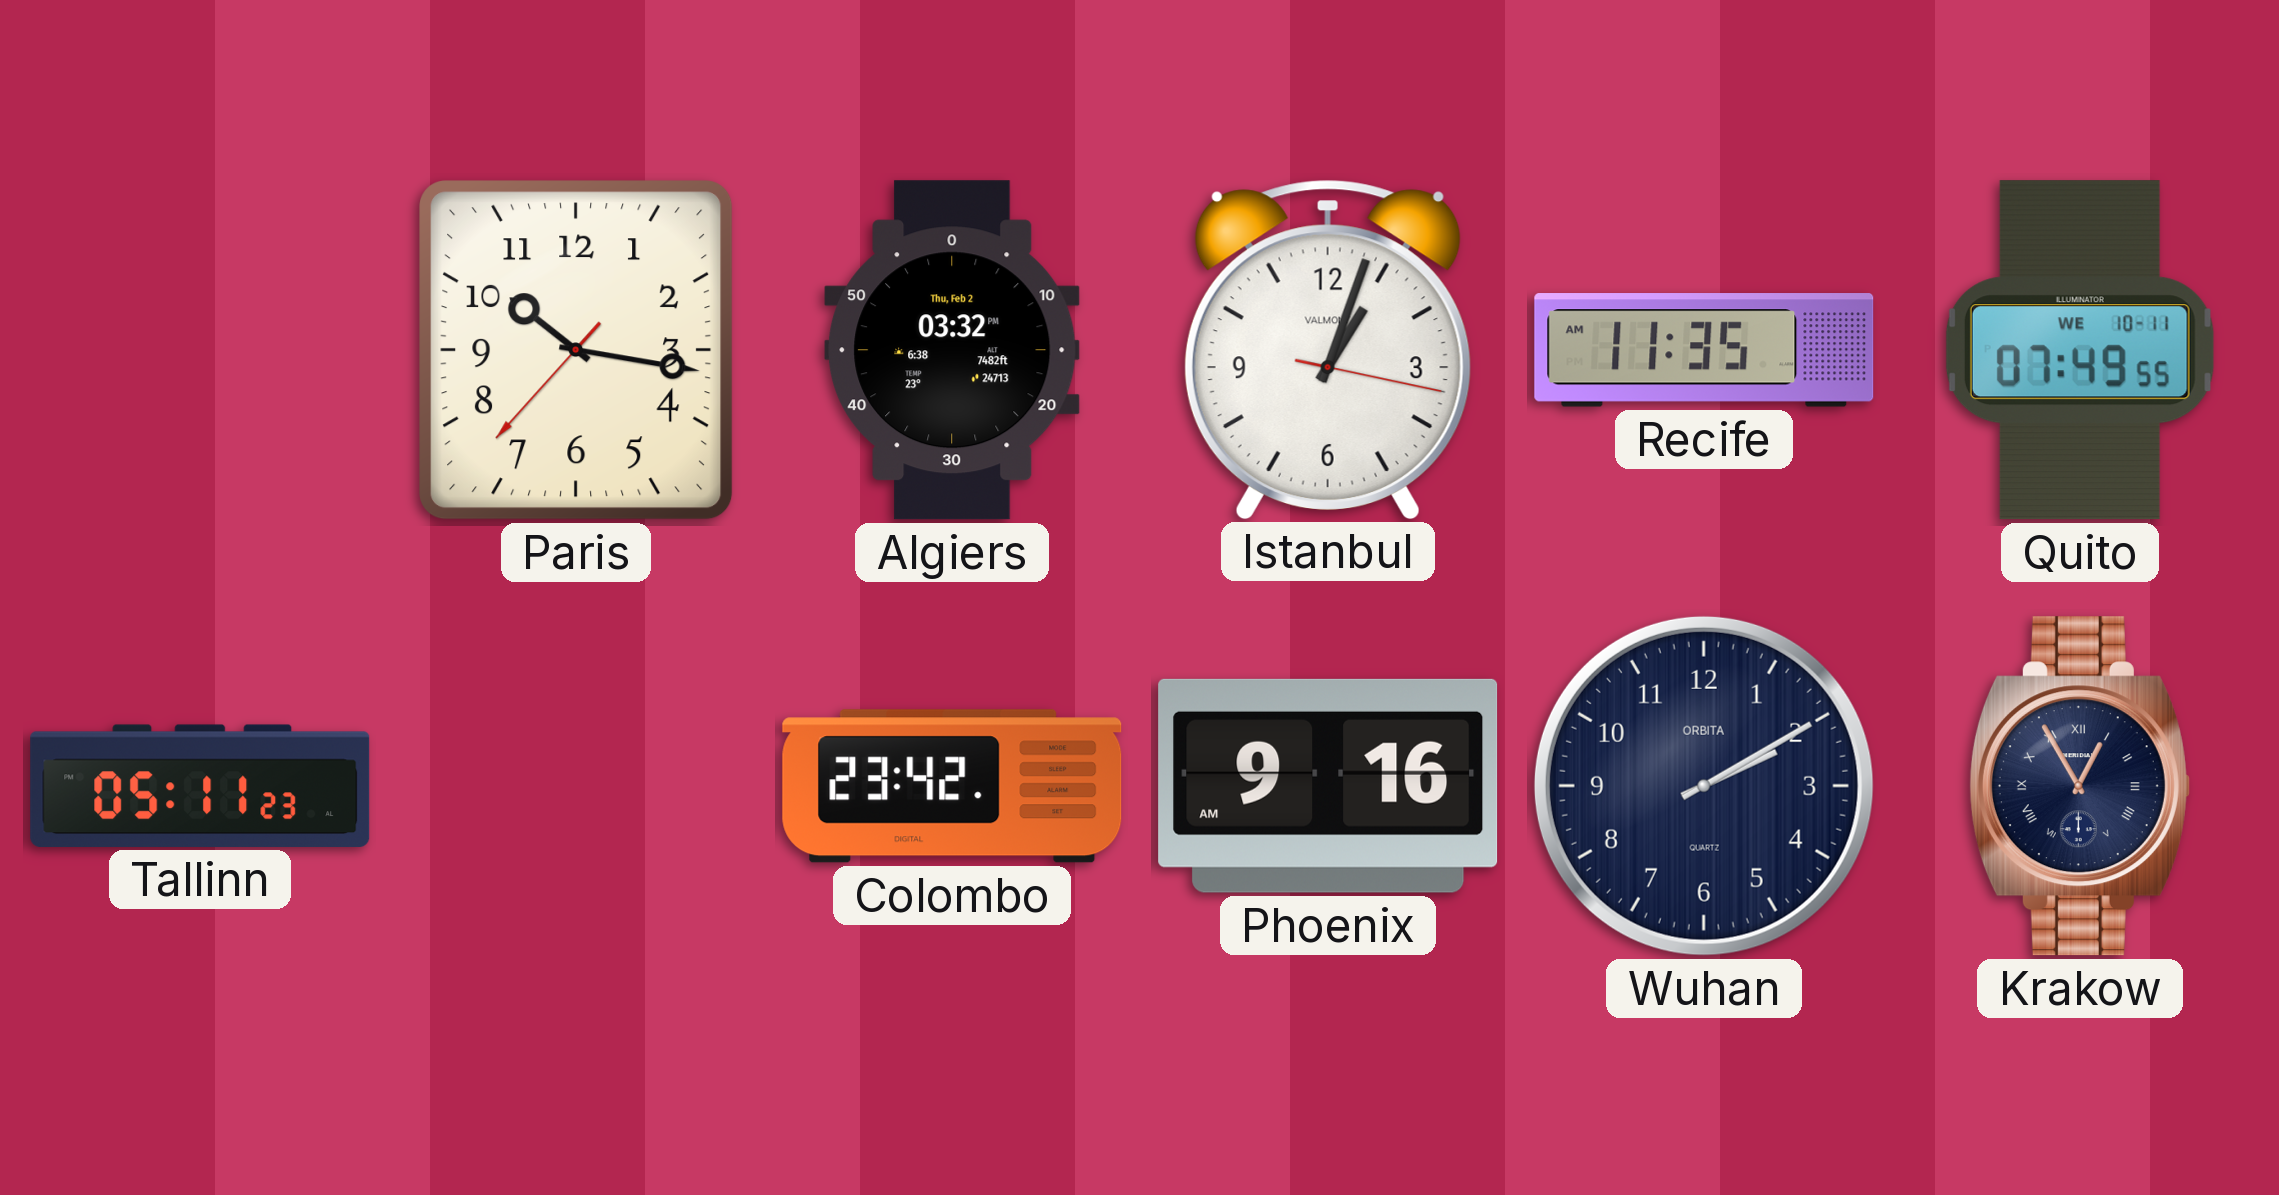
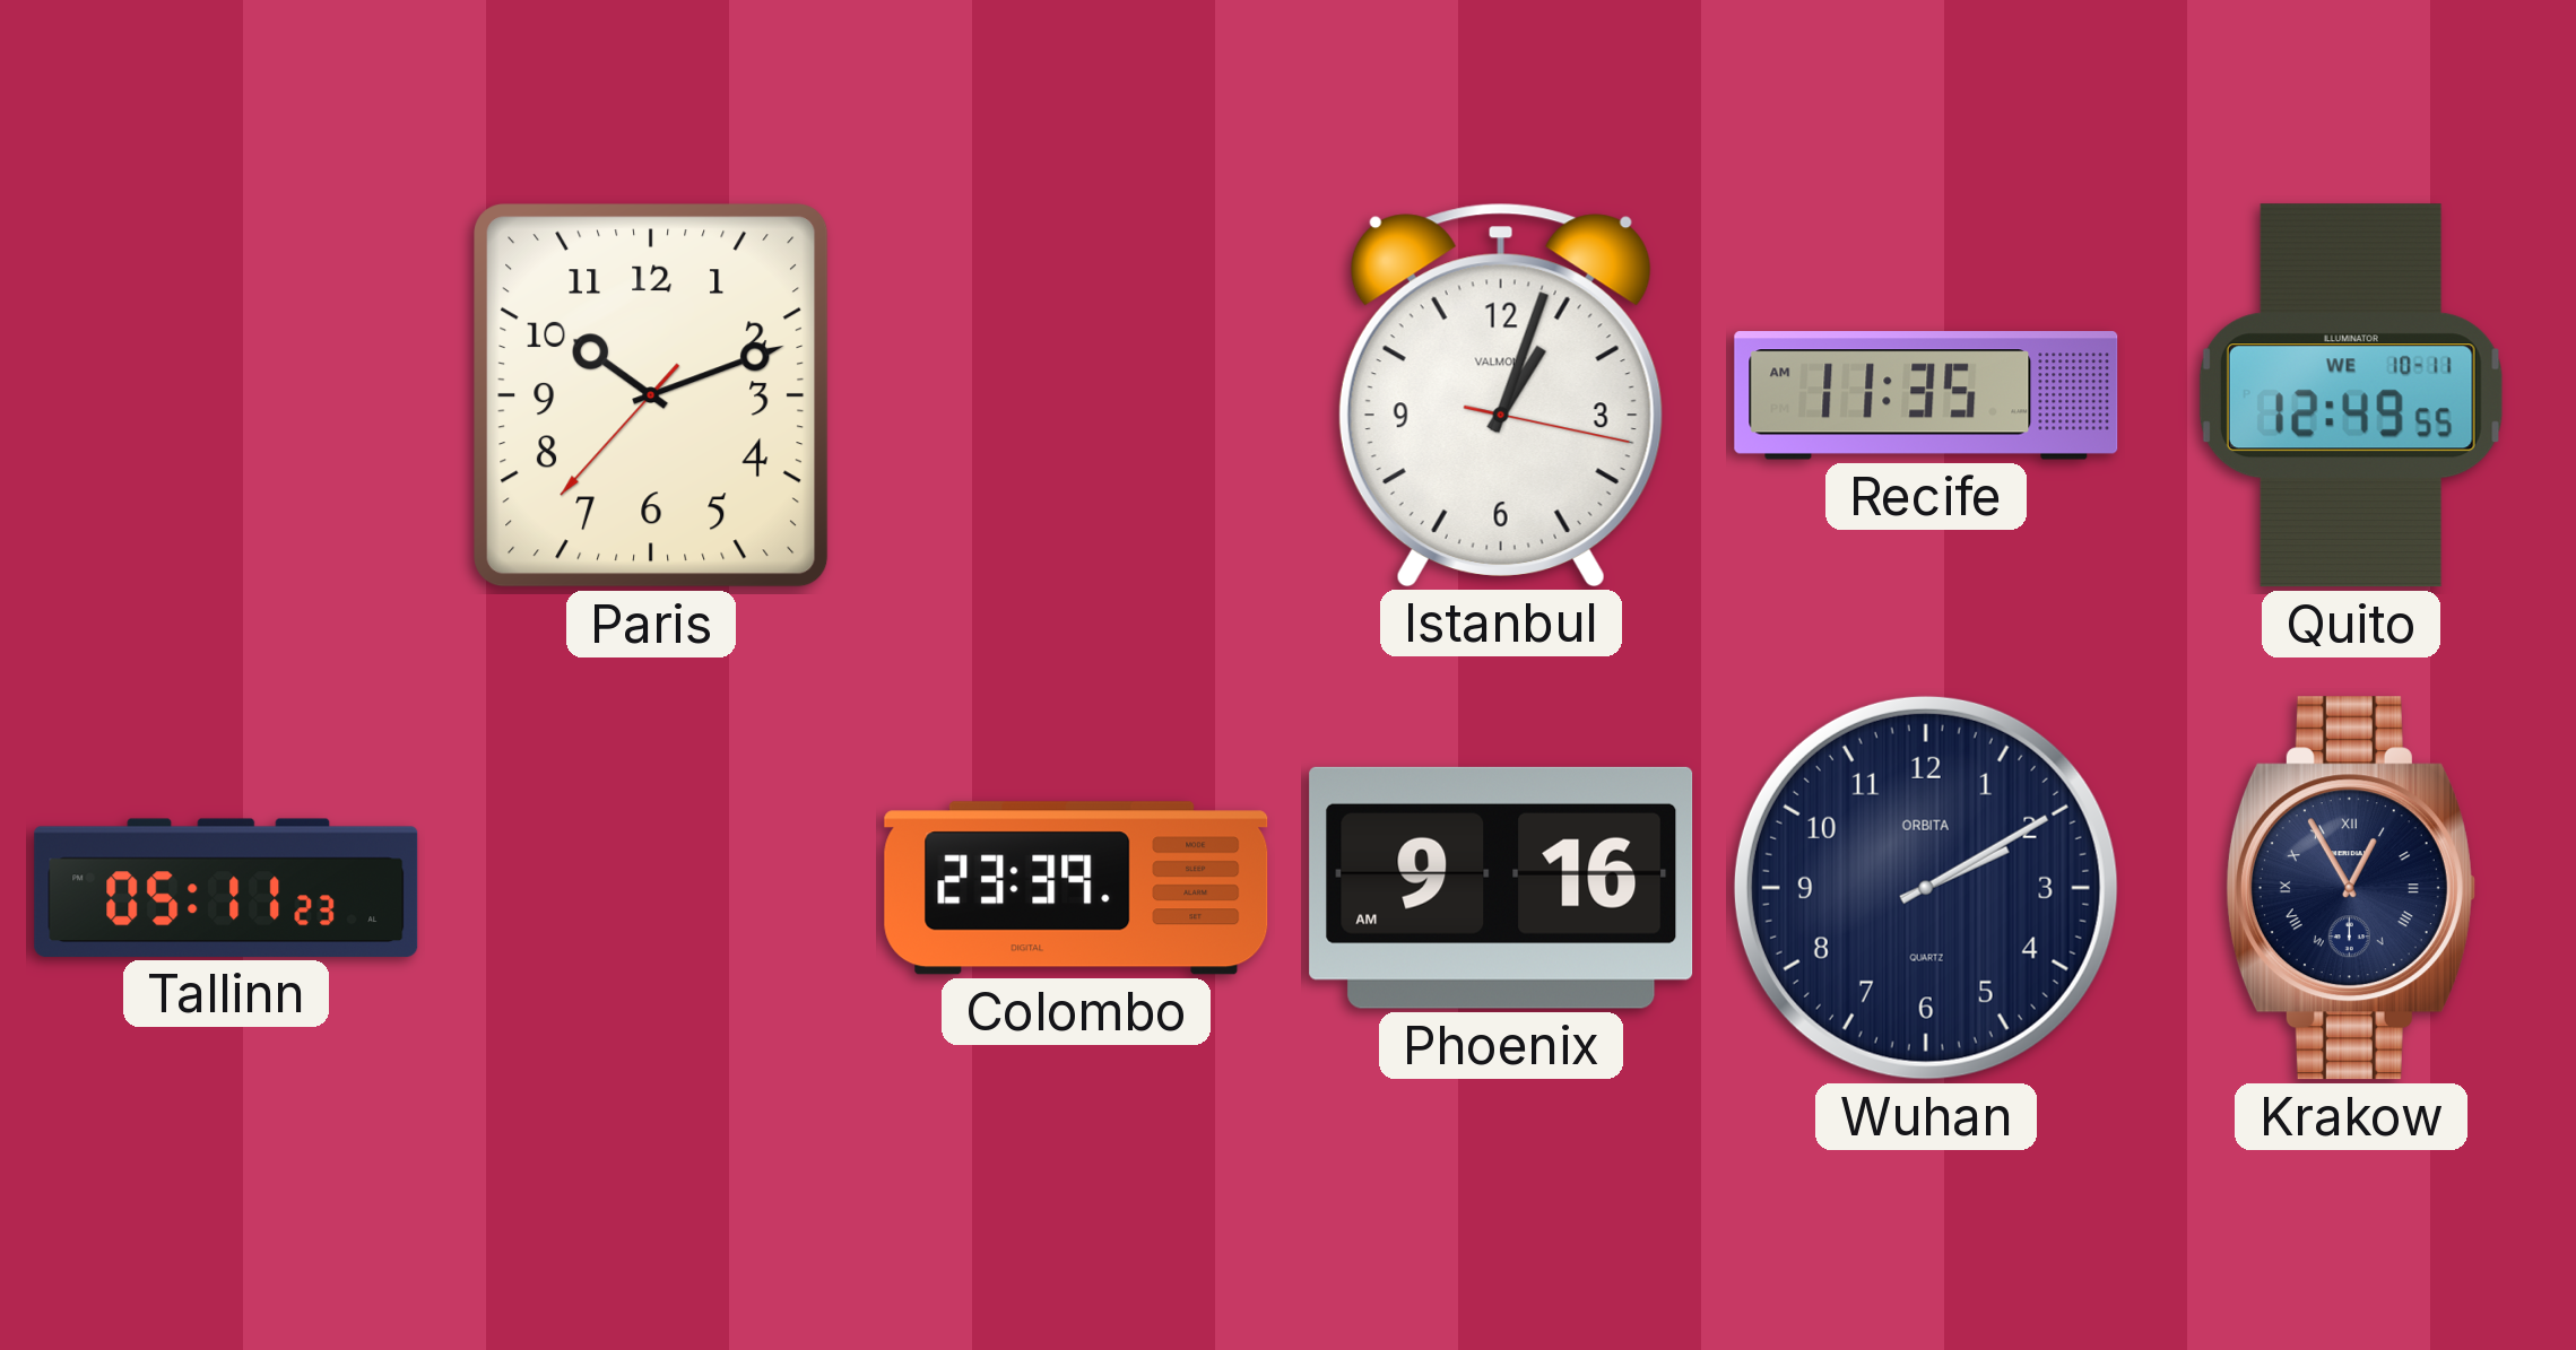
Paris: 10:16 -> 10:11
Algiers: 03:32 -> none
Quito: 07:49 -> 12:49
Colombo: 23:42 -> 23:39
